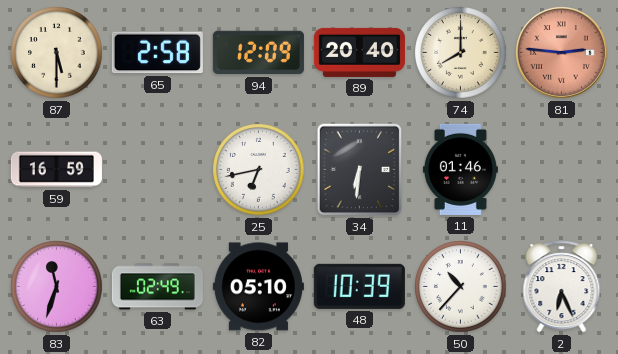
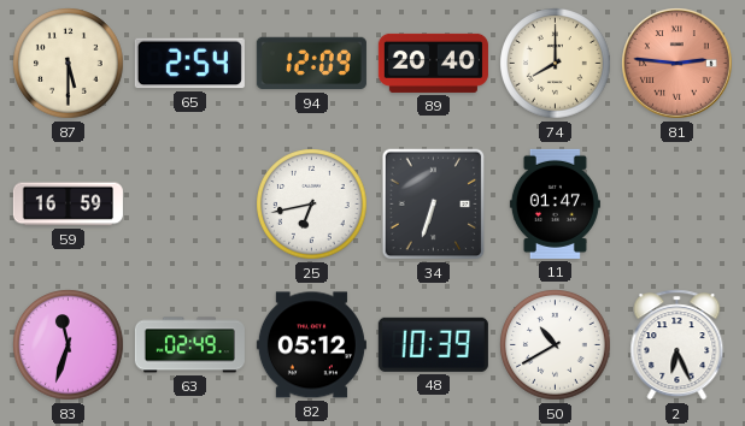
65: 2:58 -> 2:54
34: 6:31 -> 6:33
11: 01:46 -> 01:47
82: 05:10 -> 05:12
50: 10:37 -> 10:40
